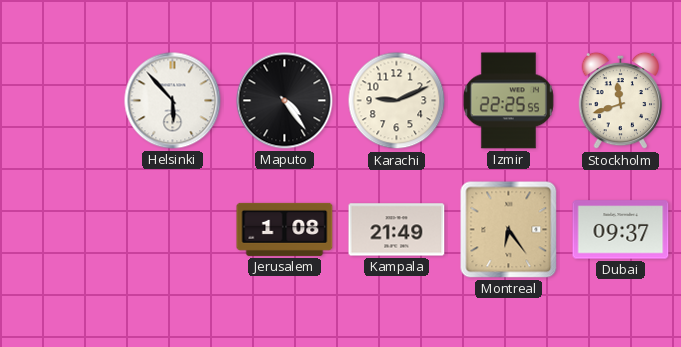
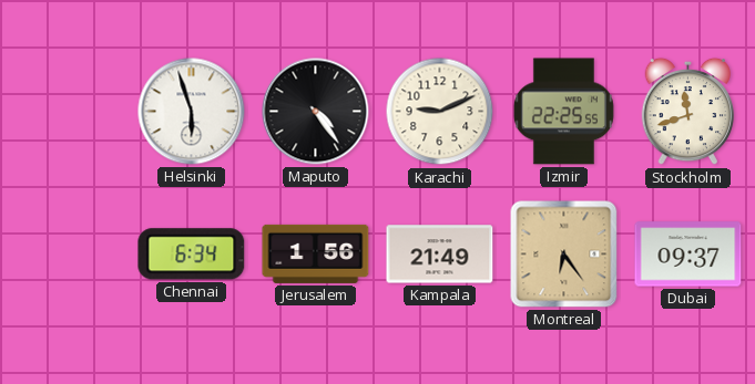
Helsinki: 5:53 -> 5:57
Chennai: none -> 6:34
Jerusalem: 1:08 -> 1:56
